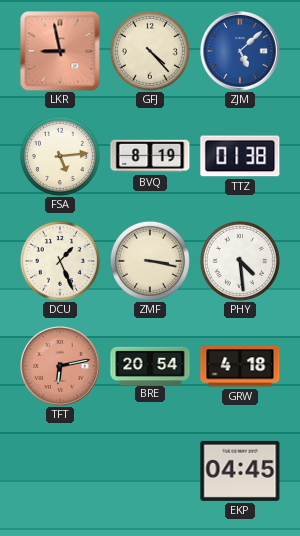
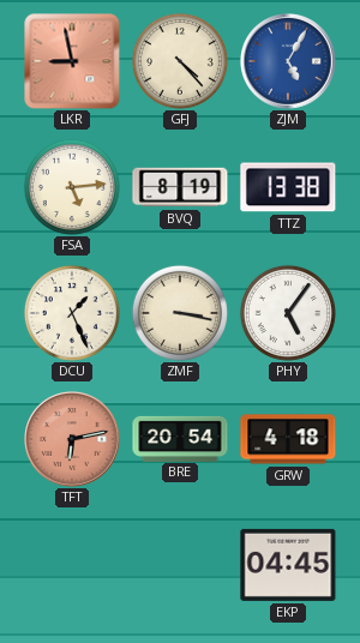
ZJM: 5:08 -> 5:05
TTZ: 01:38 -> 13:38
PHY: 4:29 -> 5:06
